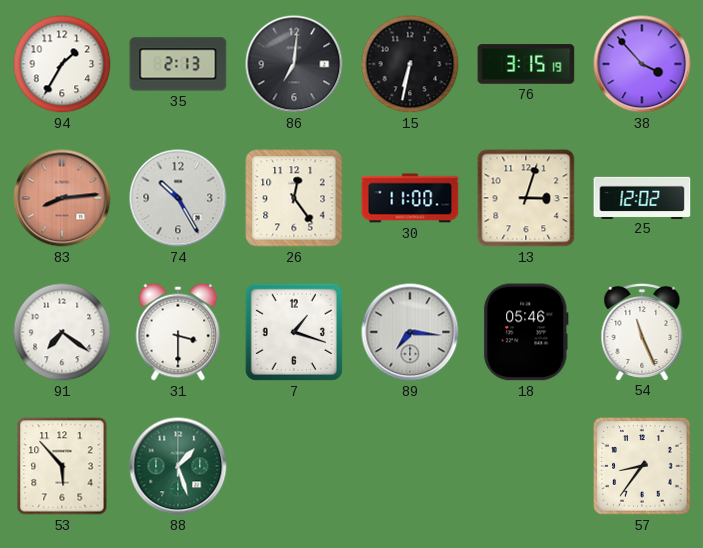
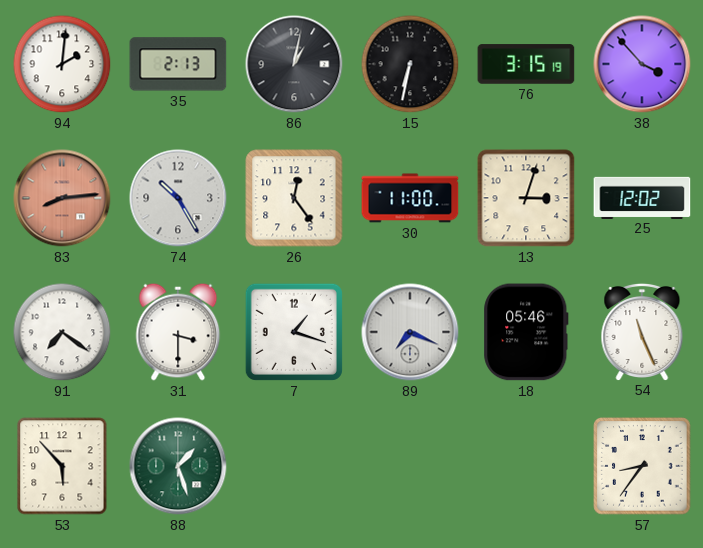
94: 1:35 -> 2:01
86: 7:01 -> 1:02
89: 7:16 -> 7:19
